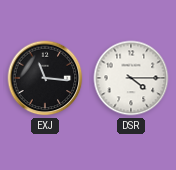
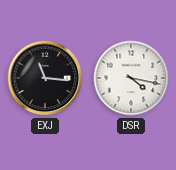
DSR: 4:15 -> 4:17
